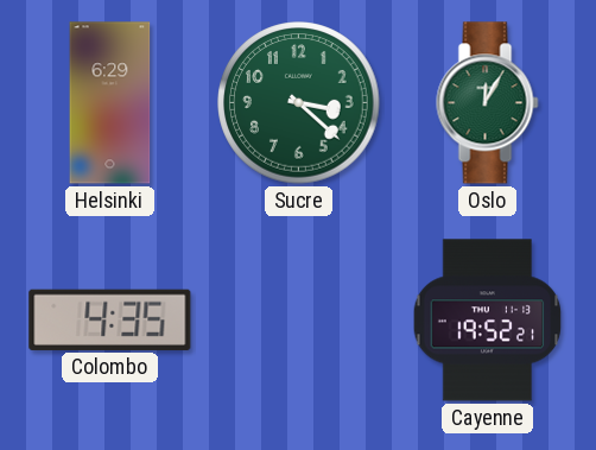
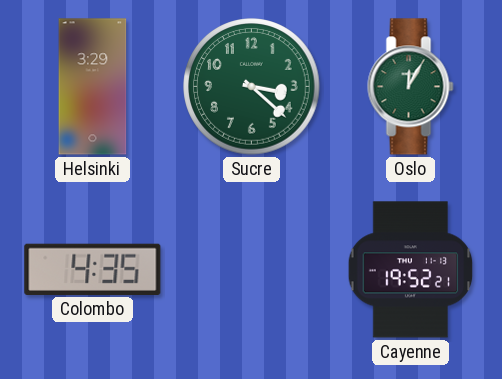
Helsinki: 6:29 -> 3:29
